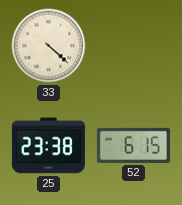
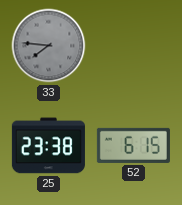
33: 4:22 -> 7:46
33 dial: cream -> grey
